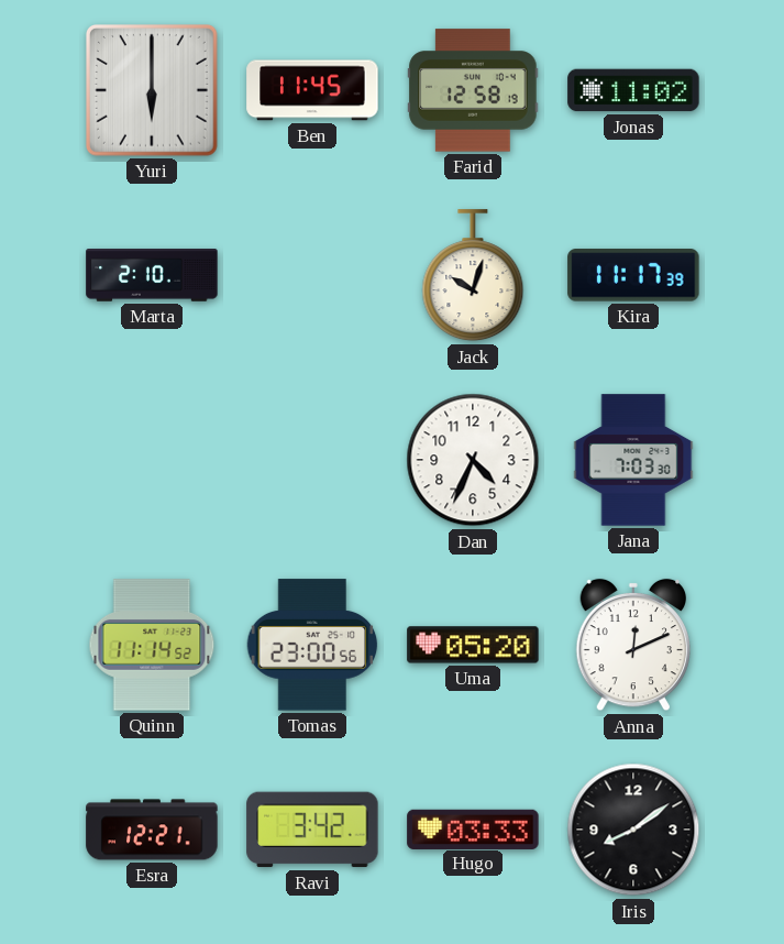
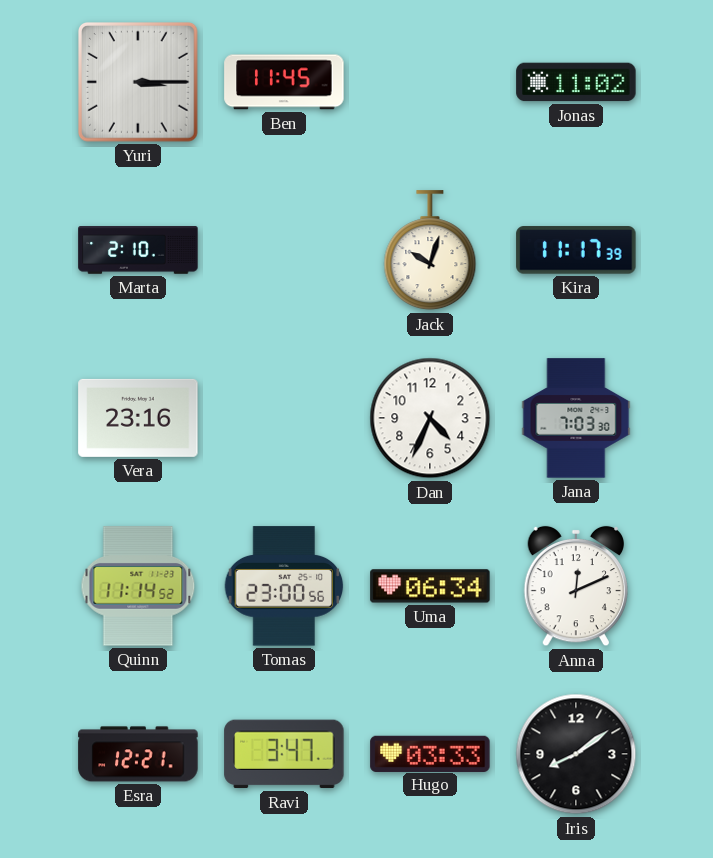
Yuri: 6:00 -> 3:15
Farid: 12:58 -> none
Vera: none -> 23:16
Uma: 05:20 -> 06:34
Ravi: 3:42 -> 3:47
